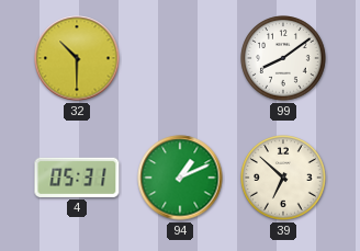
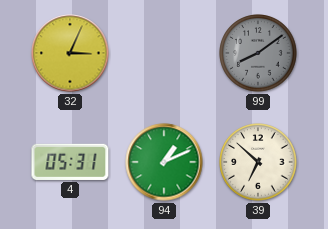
32: 10:30 -> 3:04
99 dial: white -> grey
